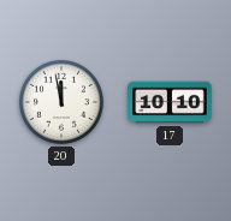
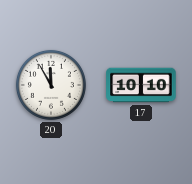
20: 11:58 -> 11:55
